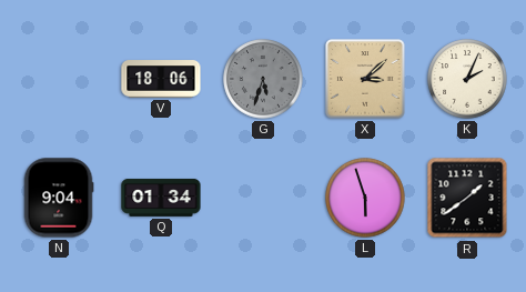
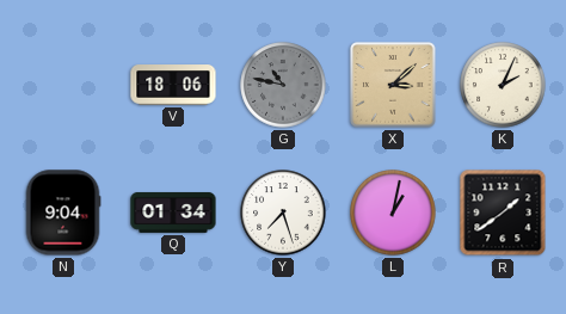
G: 5:33 -> 10:47
Y: none -> 7:27
L: 5:57 -> 1:02
